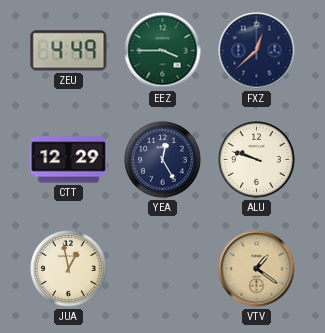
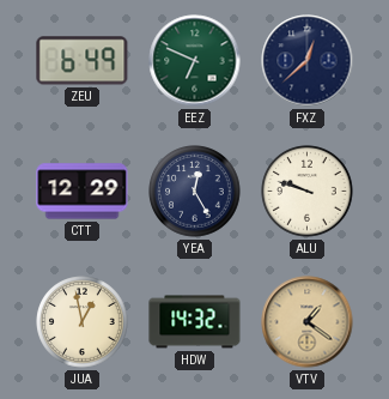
ZEU: 4:49 -> 6:49
EEZ: 3:45 -> 6:49
HDW: none -> 14:32
